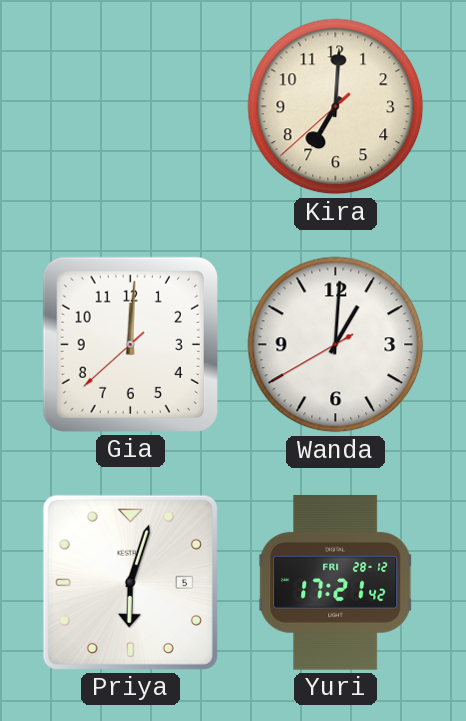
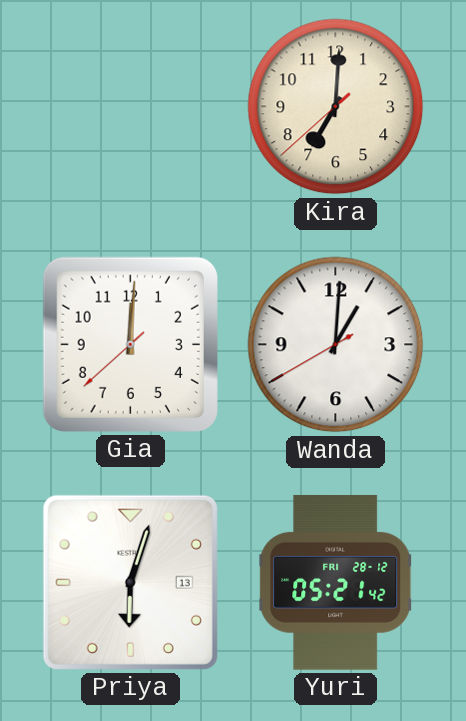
Priya date: 5 -> 13
Yuri: 17:21 -> 05:21
